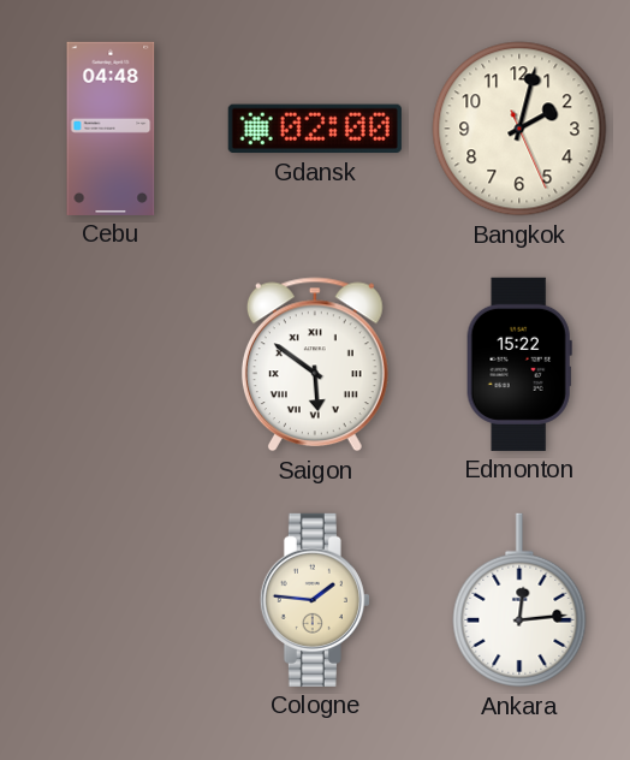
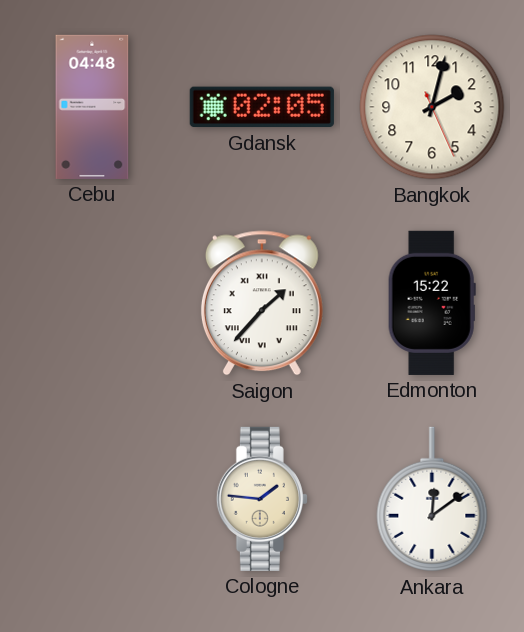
Gdansk: 02:00 -> 02:05
Saigon: 5:51 -> 1:37
Ankara: 12:14 -> 12:09
